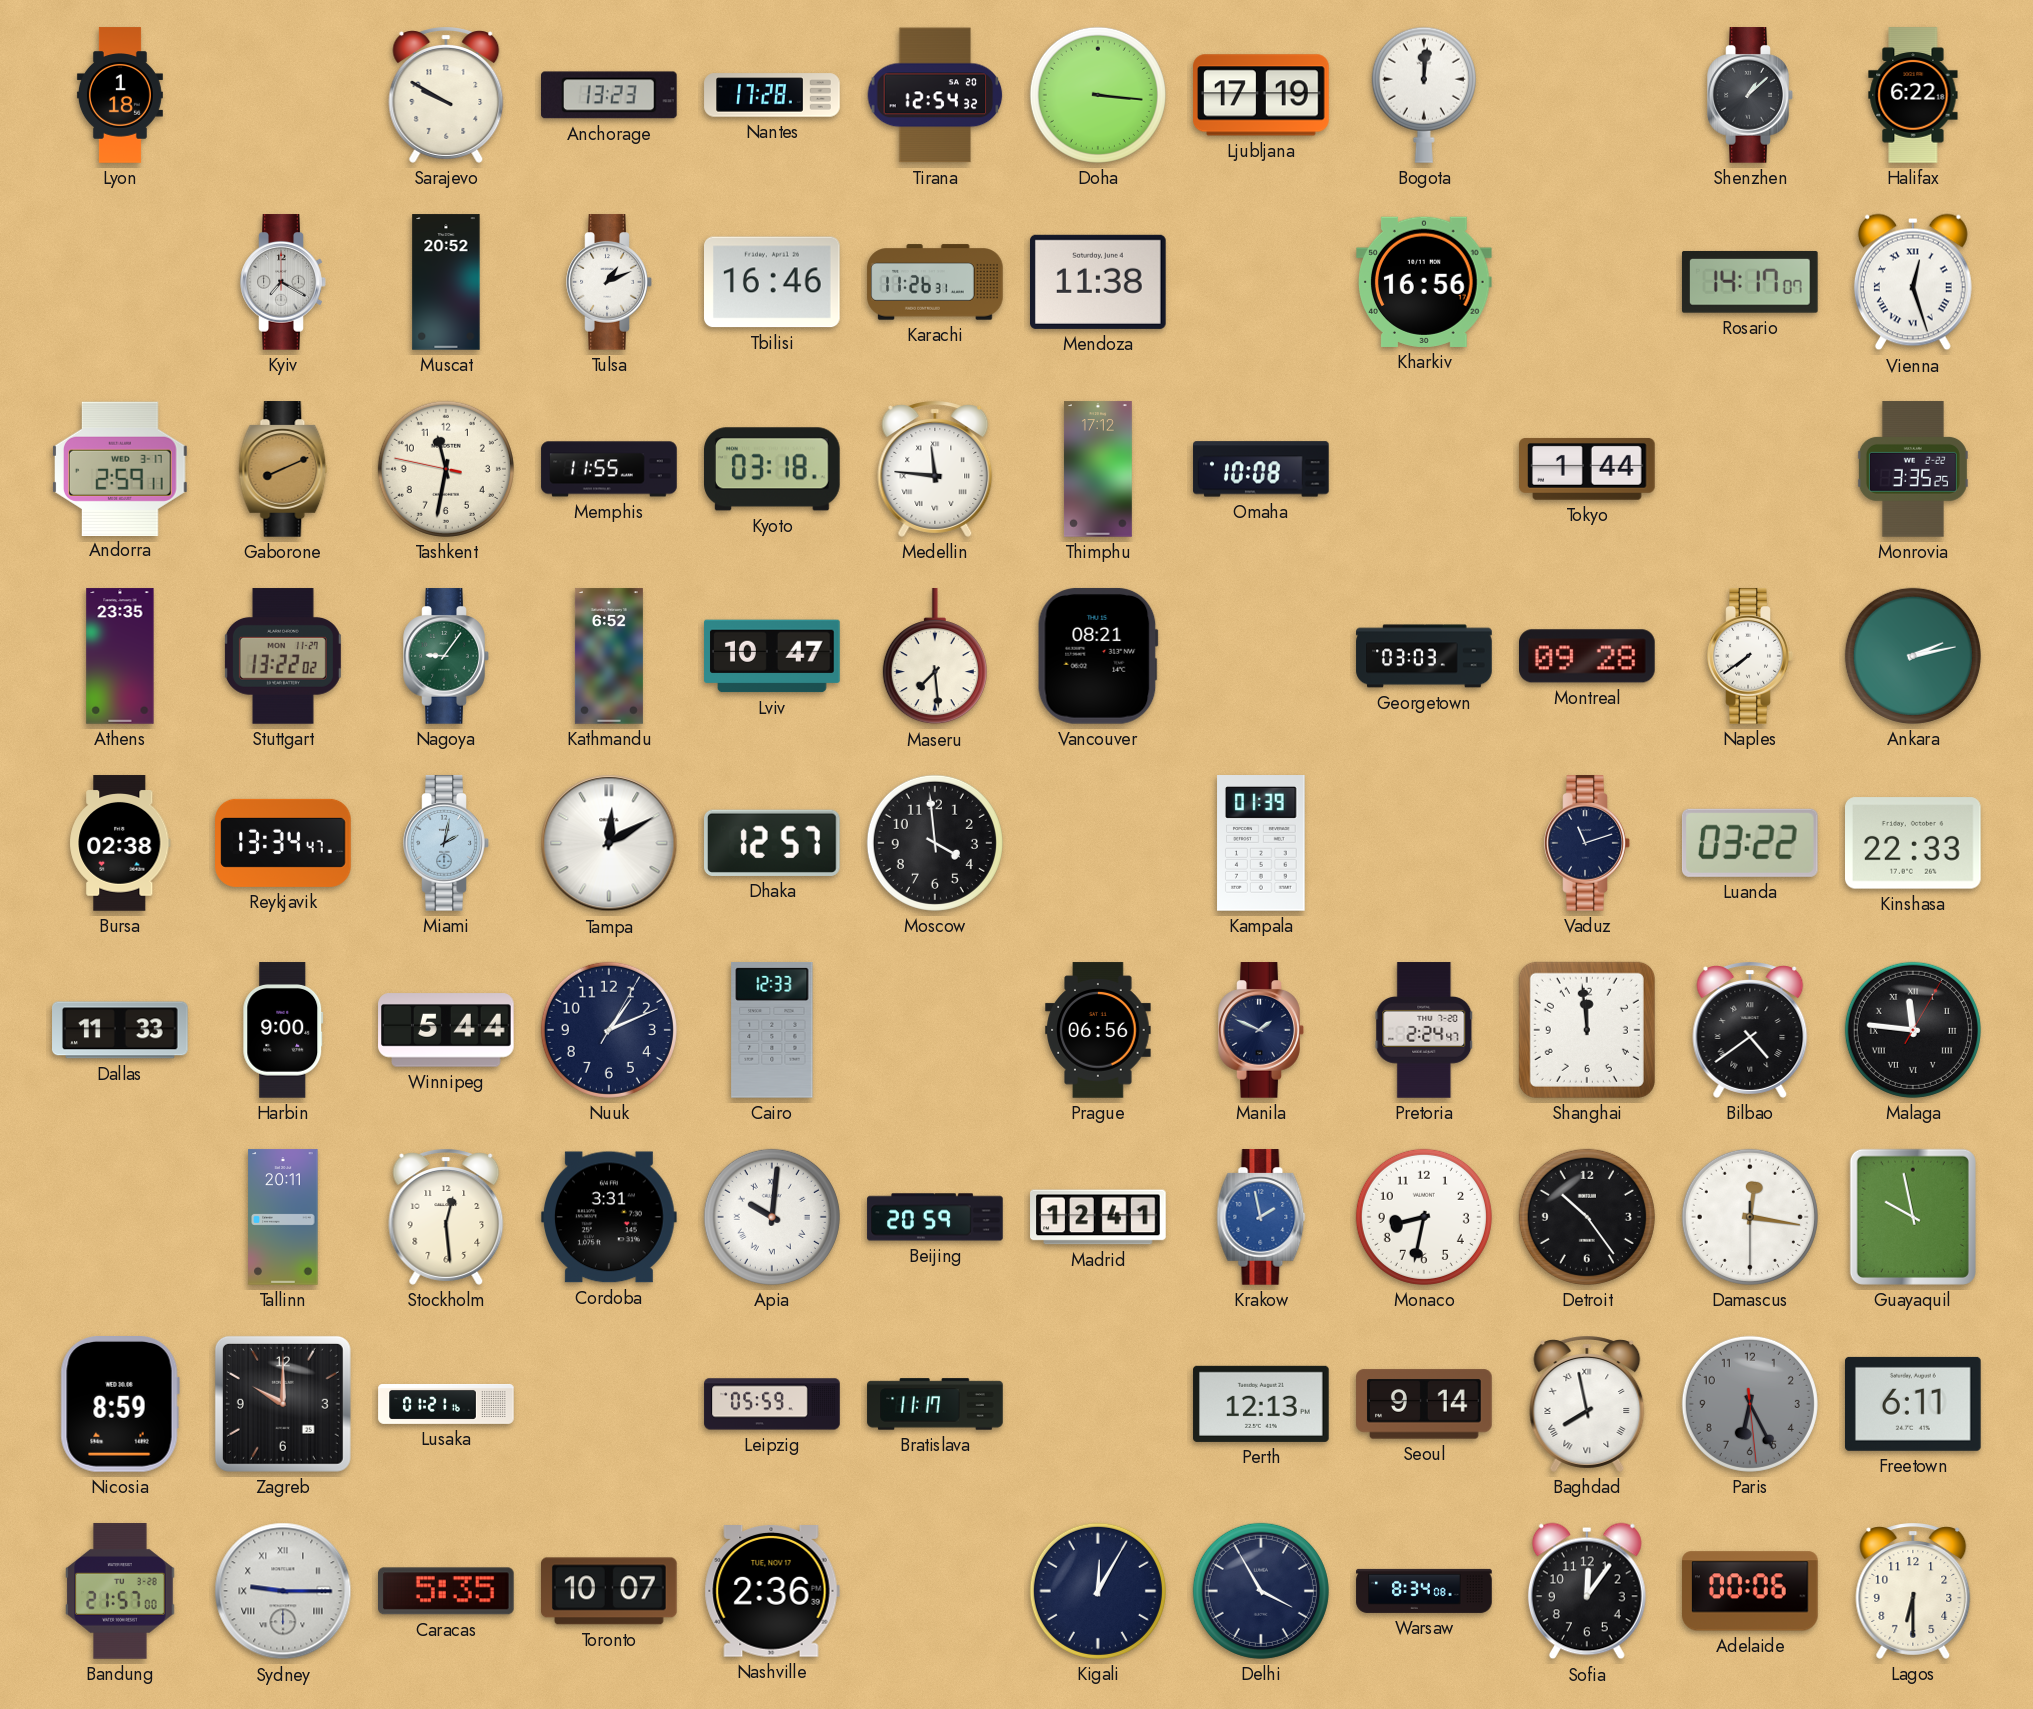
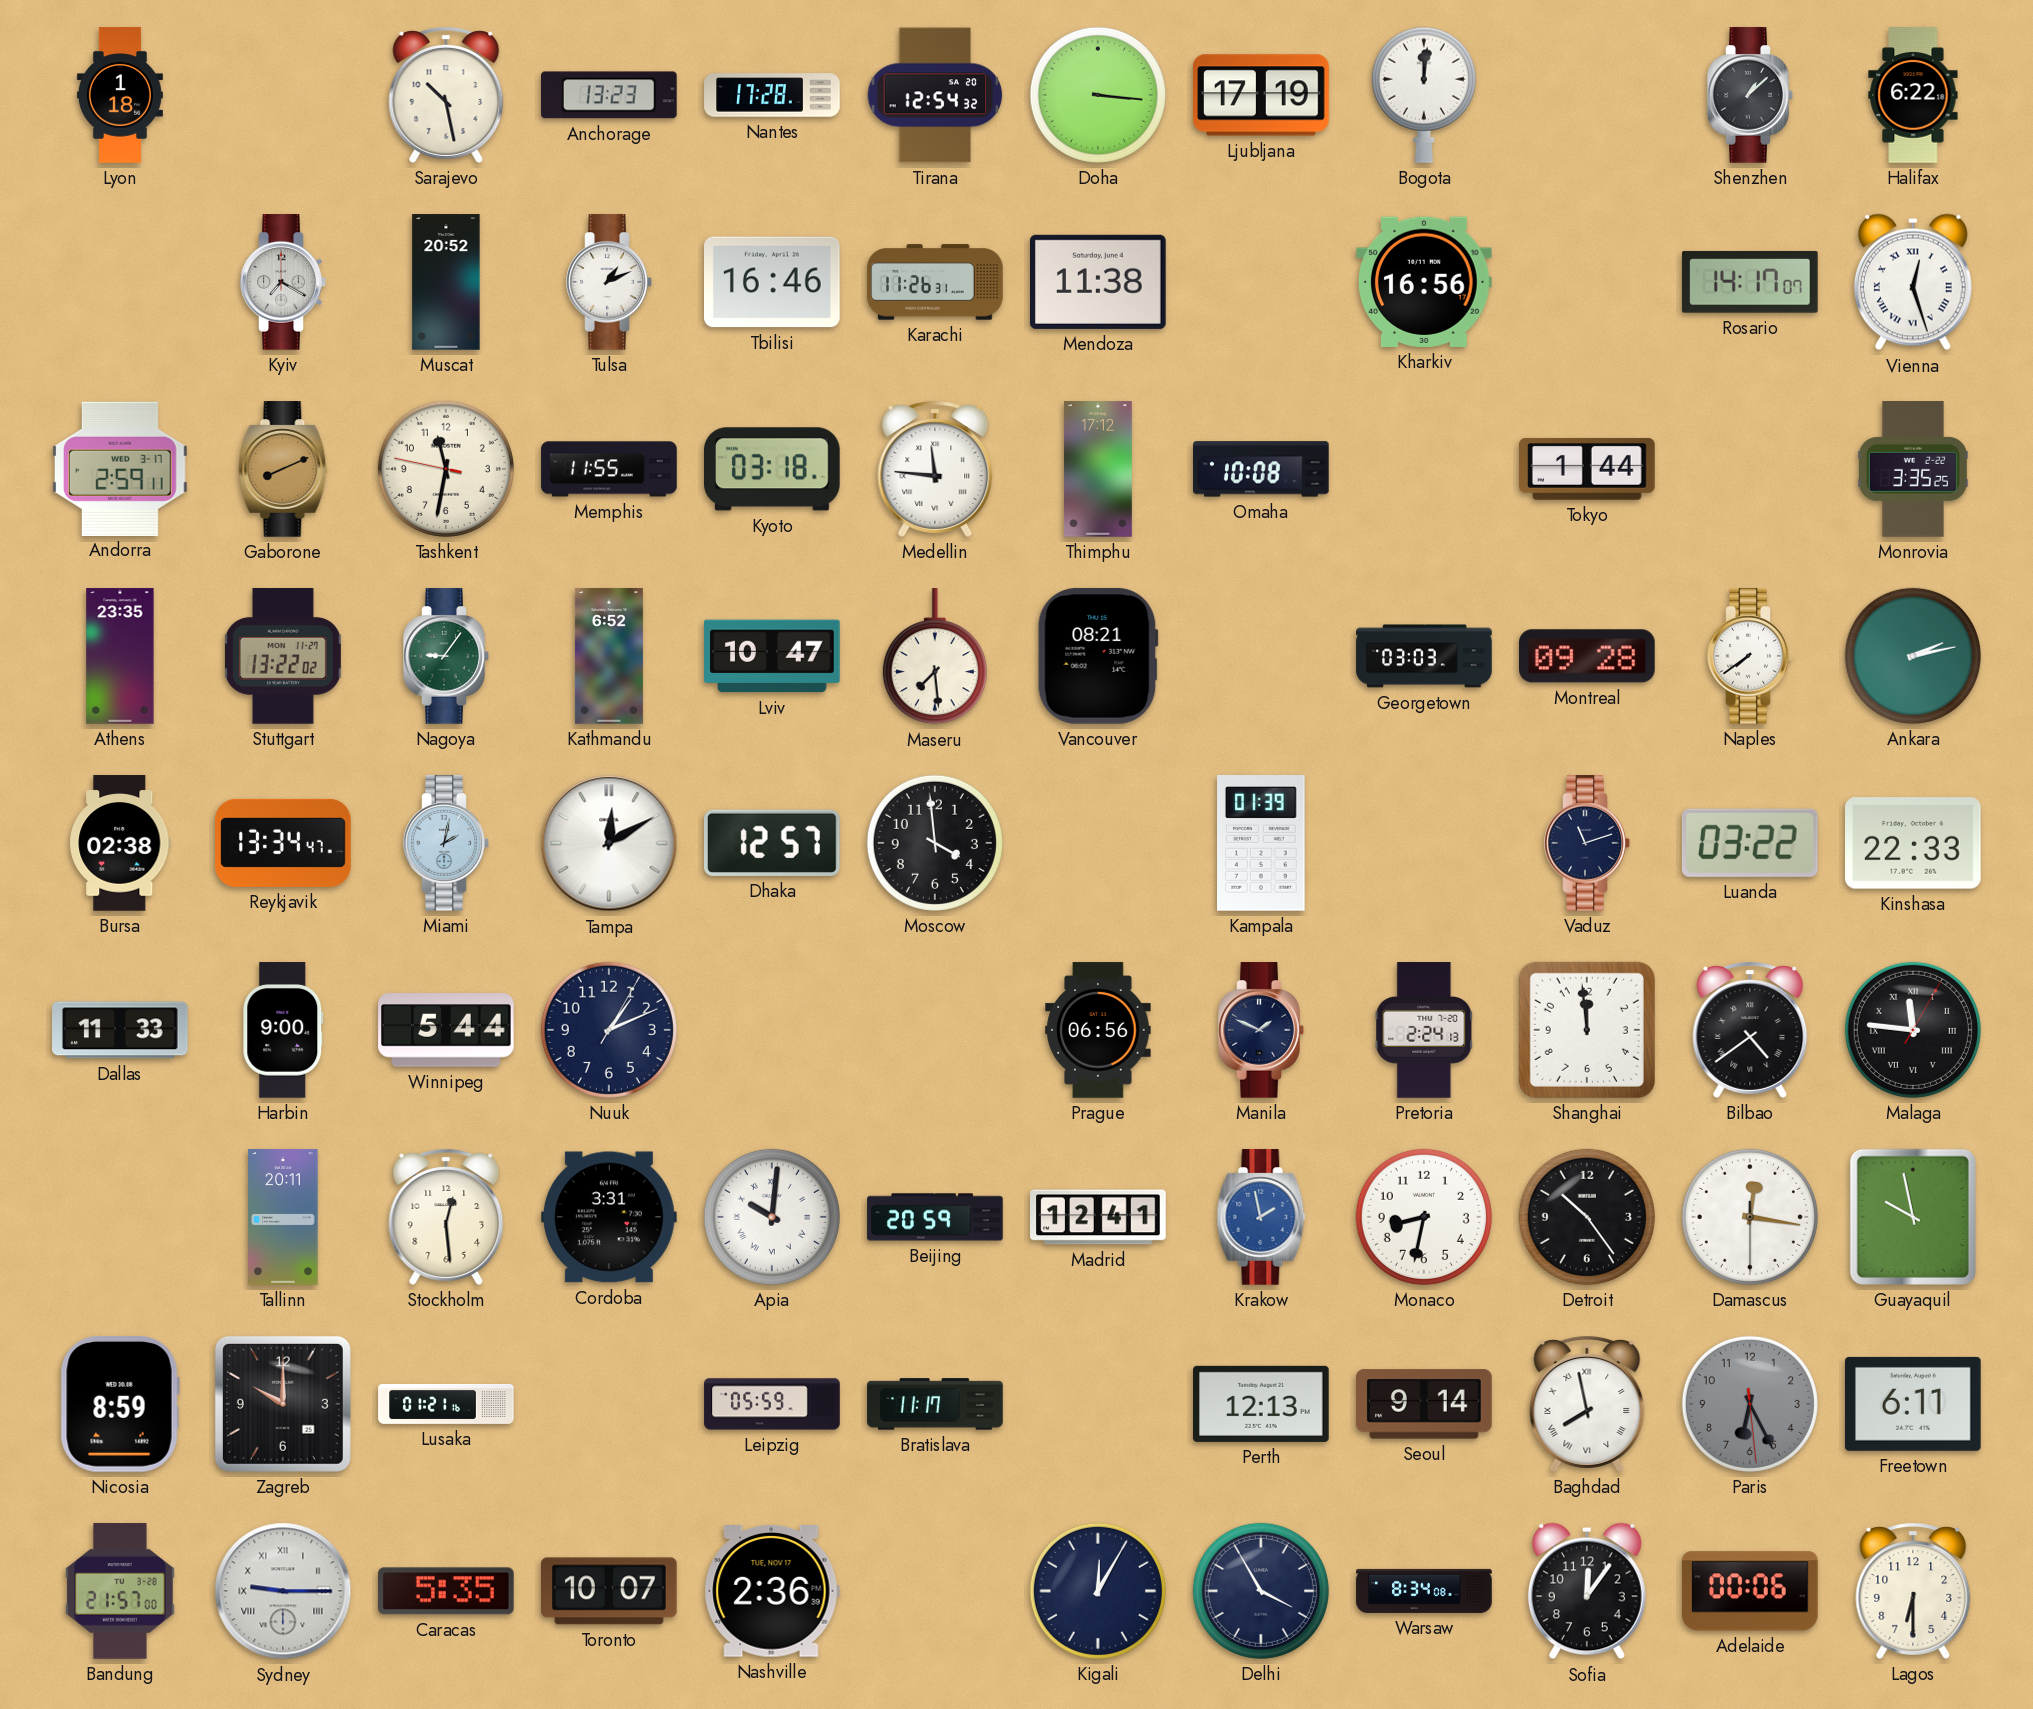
Sarajevo: 9:50 -> 10:28
Cairo: 12:33 -> none
Pretoria: 2:24:47 -> 2:24:13
